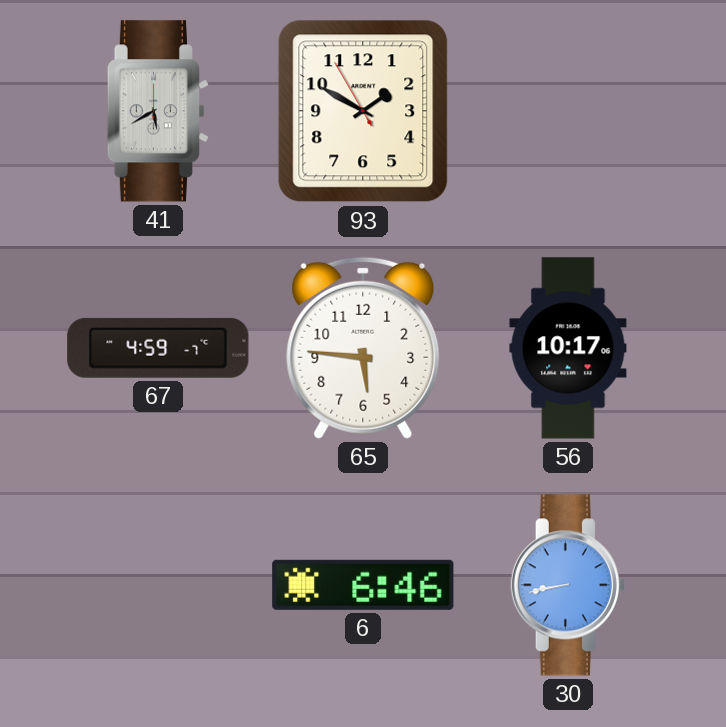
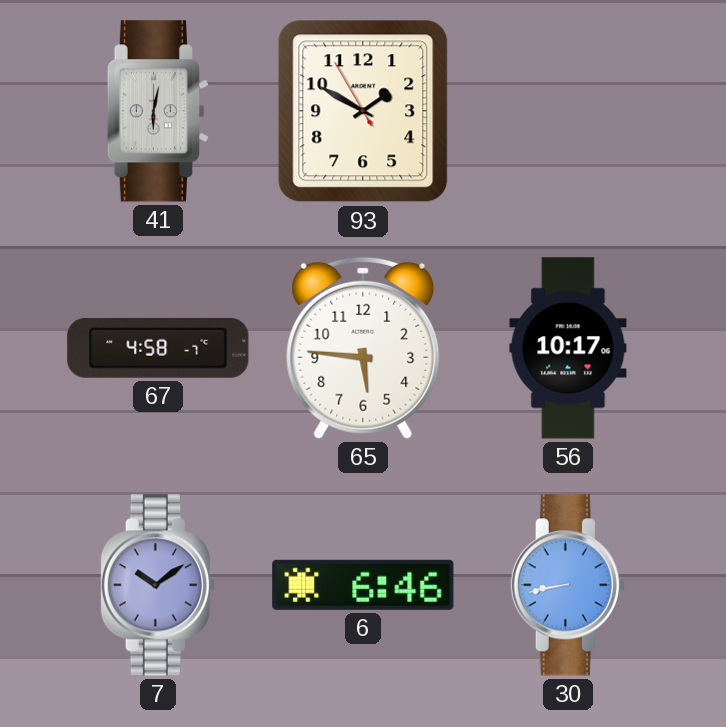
41: 5:40 -> 6:02
67: 4:59 -> 4:58
7: none -> 10:09
